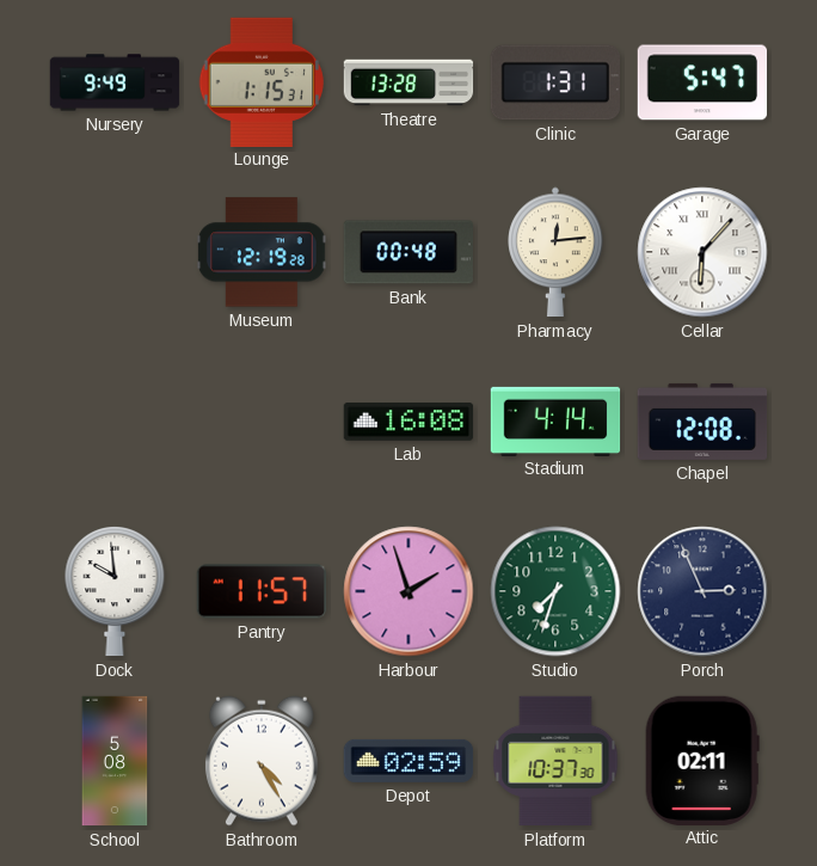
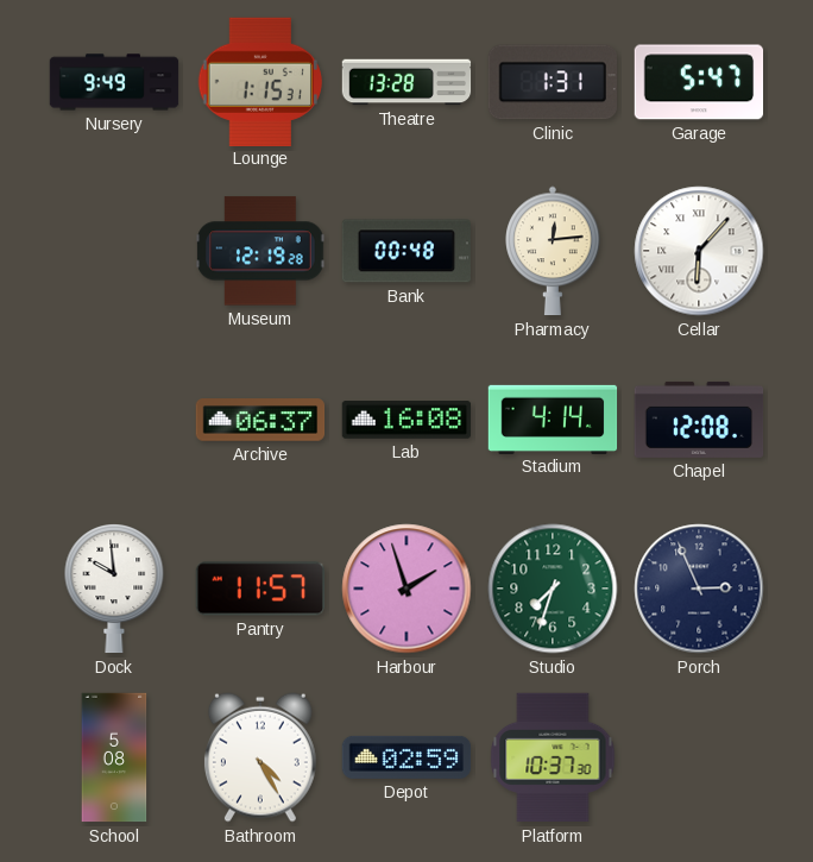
Archive: none -> 06:37
Attic: 02:11 -> none
